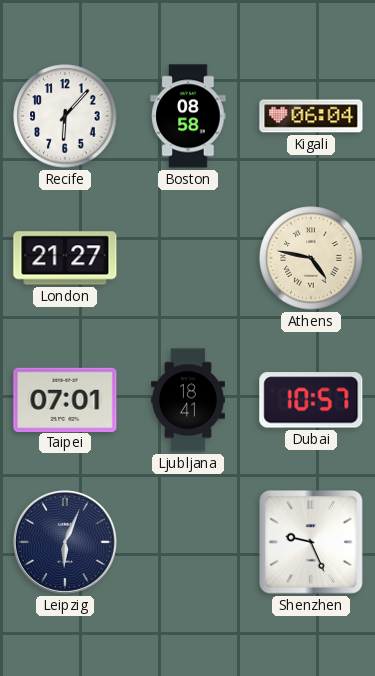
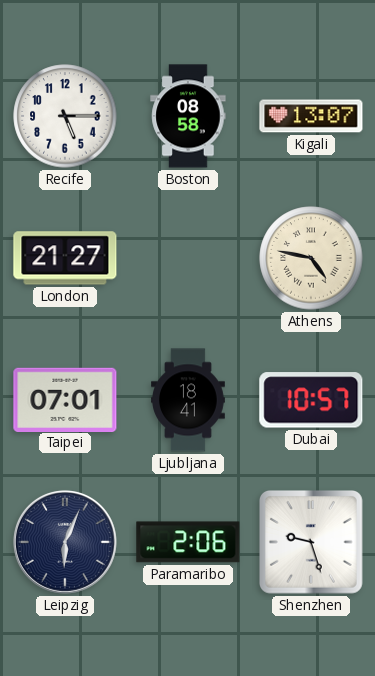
Recife: 6:07 -> 5:15
Kigali: 06:04 -> 13:07
Paramaribo: none -> 2:06
Shenzhen: 9:26 -> 9:27
